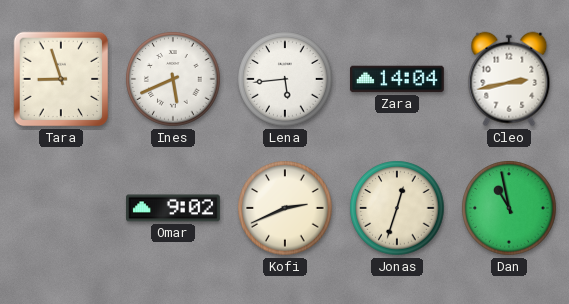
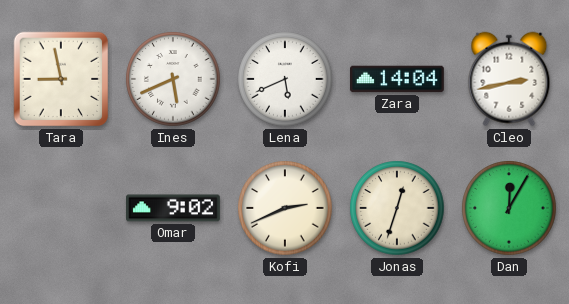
Tara: 8:57 -> 8:58
Lena: 5:44 -> 5:41
Dan: 10:58 -> 12:05
